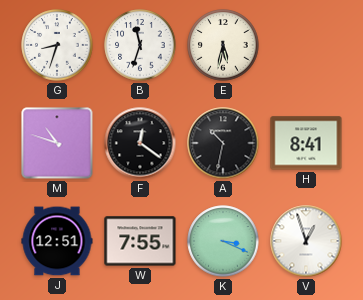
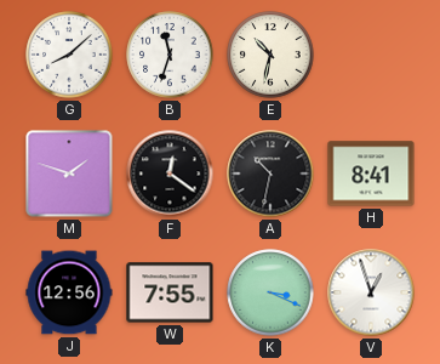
G: 8:33 -> 8:08
E: 5:32 -> 10:32
M: 10:48 -> 1:48
J: 12:51 -> 12:56
